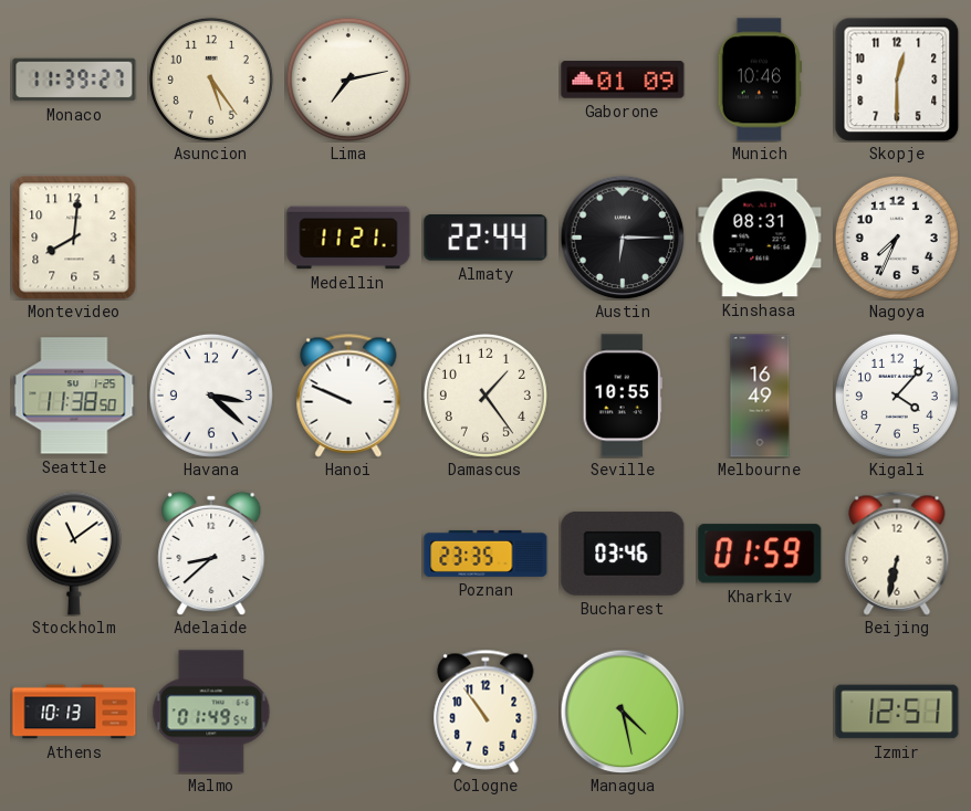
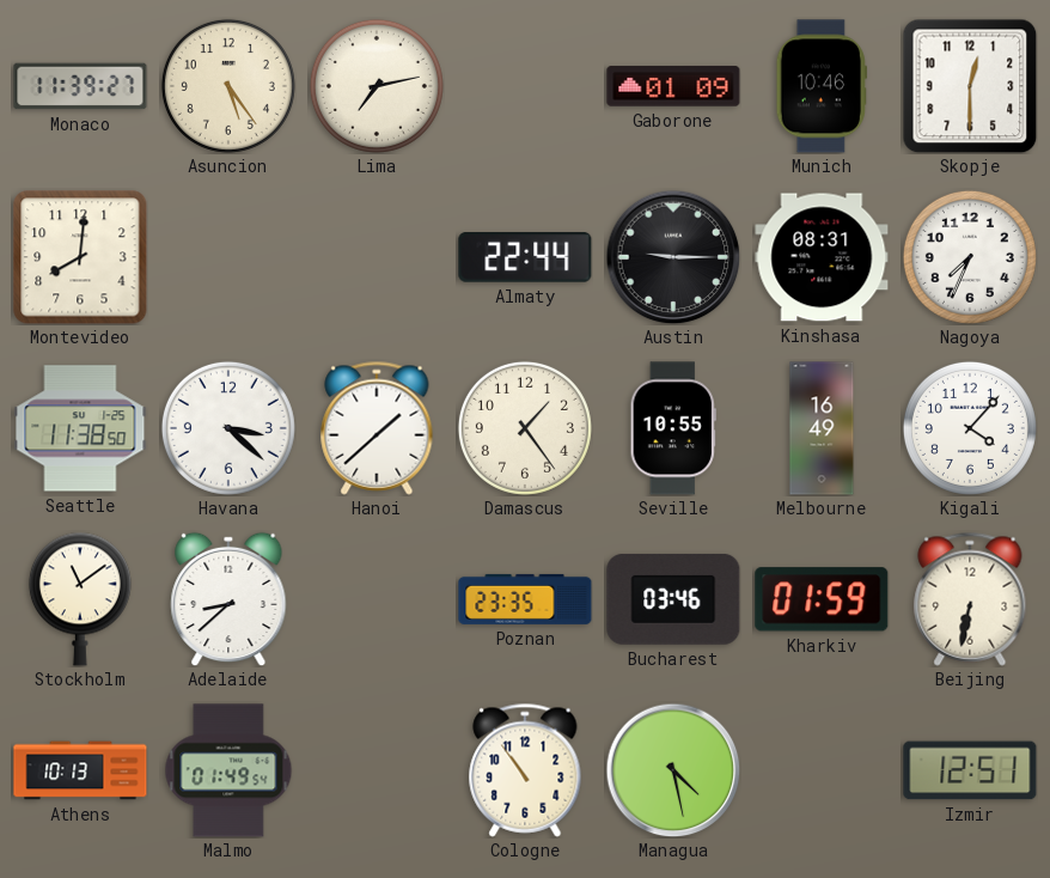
Medellin: 11:21 -> none
Austin: 6:15 -> 9:15
Hanoi: 9:49 -> 1:38
